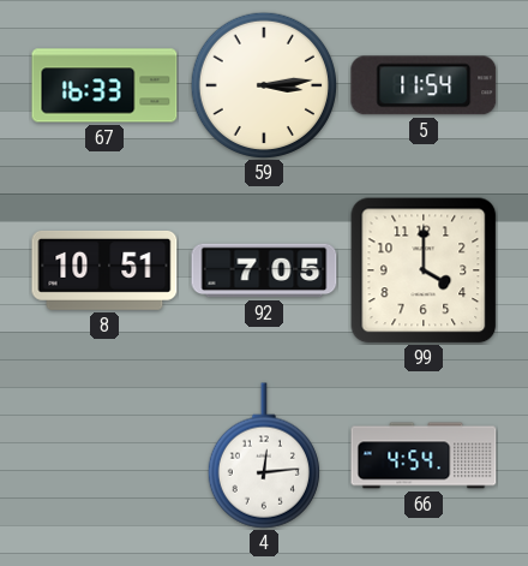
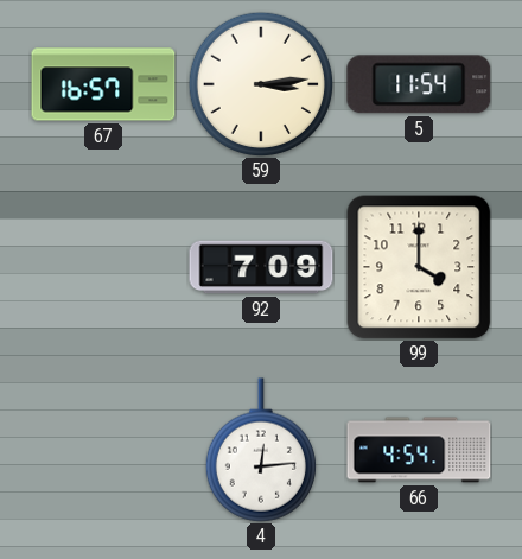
67: 16:33 -> 16:57
8: 10:51 -> none
92: 7:05 -> 7:09
